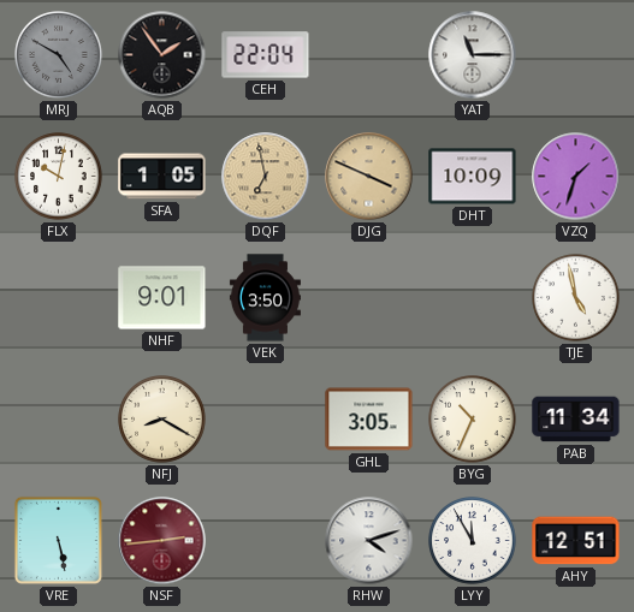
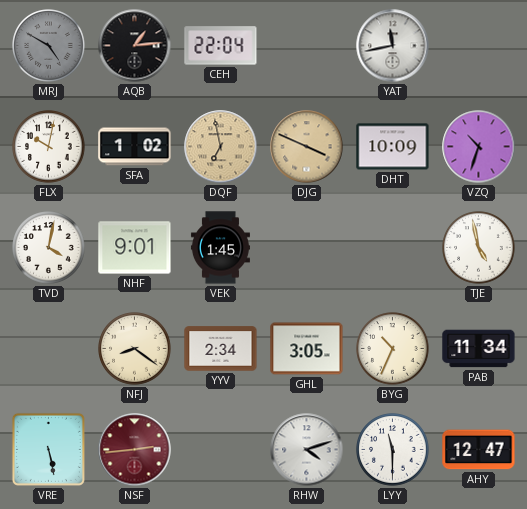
AQB: 1:54 -> 1:14
YAT: 11:15 -> 11:43
SFA: 1:05 -> 1:02
VZQ: 1:33 -> 10:33
TVD: none -> 4:02
VEK: 3:50 -> 1:45
NFJ: 8:20 -> 8:21
YYV: none -> 2:34
LYY: 11:55 -> 11:30
AHY: 12:51 -> 12:47
